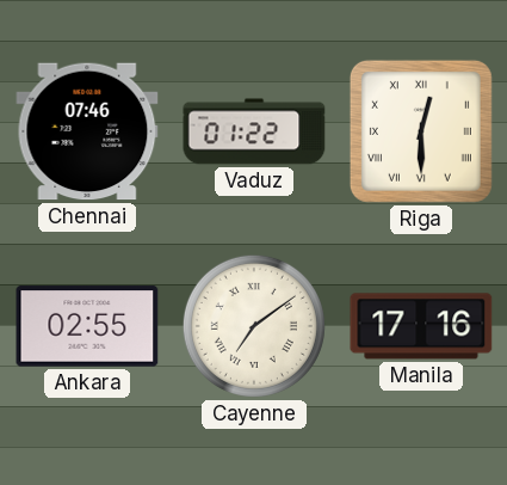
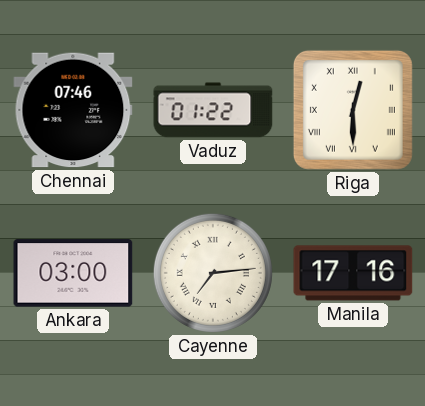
Ankara: 02:55 -> 03:00
Cayenne: 7:09 -> 7:14
